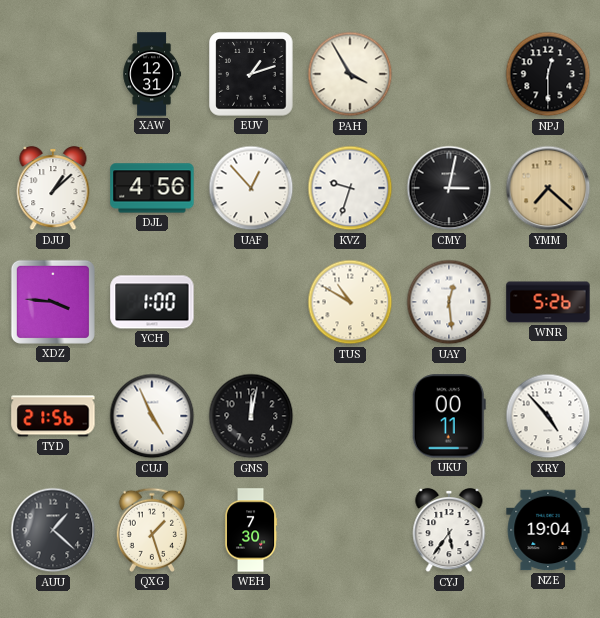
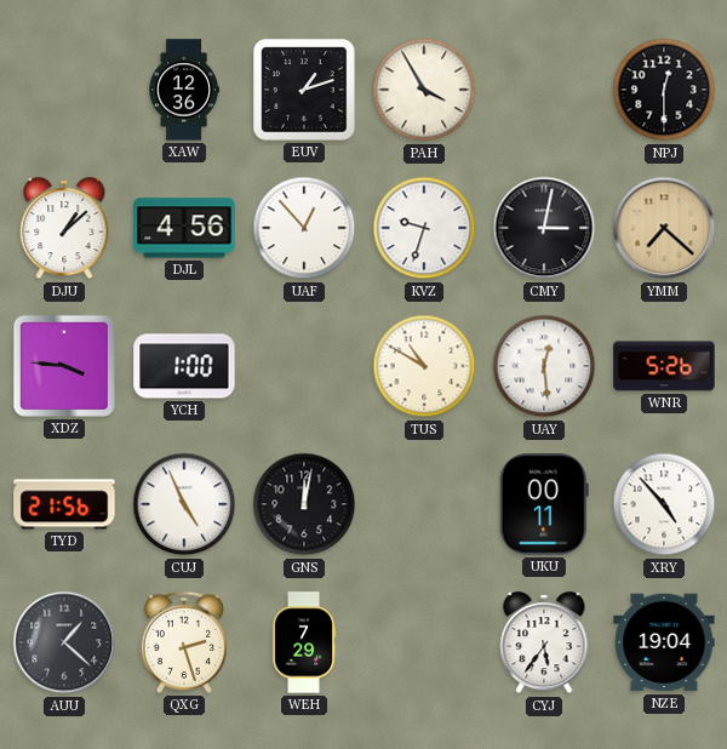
XAW: 12:31 -> 12:36
QXG: 1:27 -> 2:27
WEH: 7:30 -> 7:29
